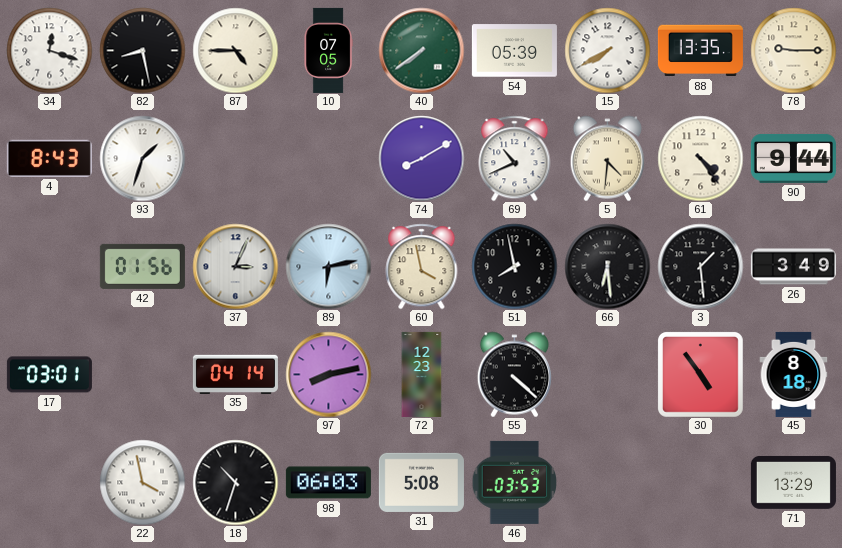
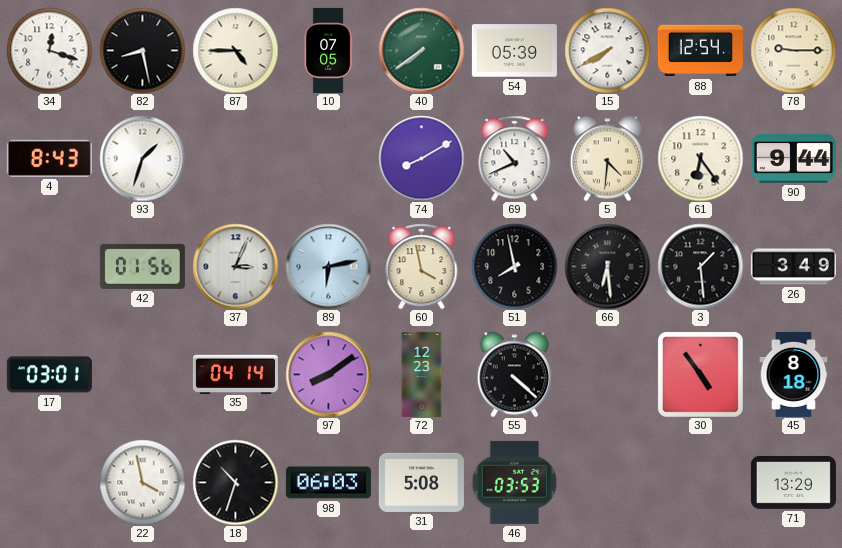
88: 13:35 -> 12:54
61: 4:24 -> 6:24
97: 8:13 -> 8:09
